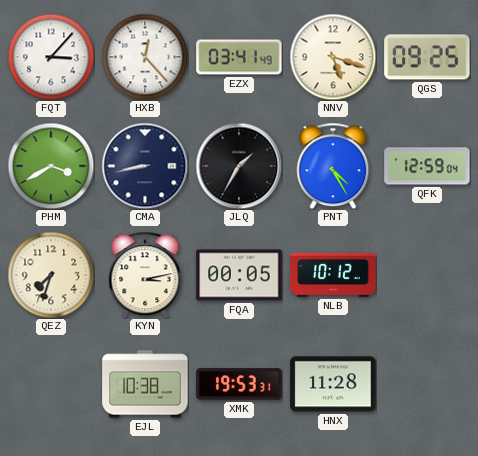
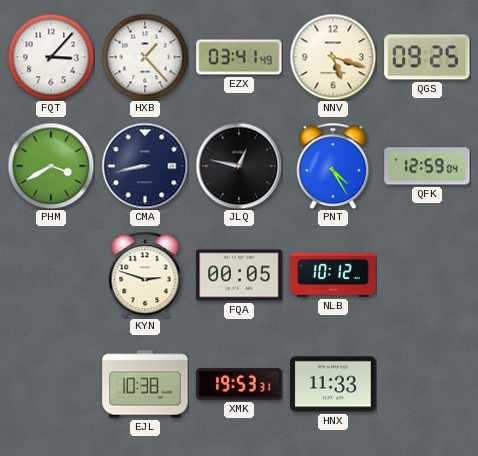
HXB: 12:23 -> 1:23
JLQ: 1:35 -> 12:47
QEZ: 7:33 -> none
KYN: 3:13 -> 2:48
HNX: 11:28 -> 11:33
